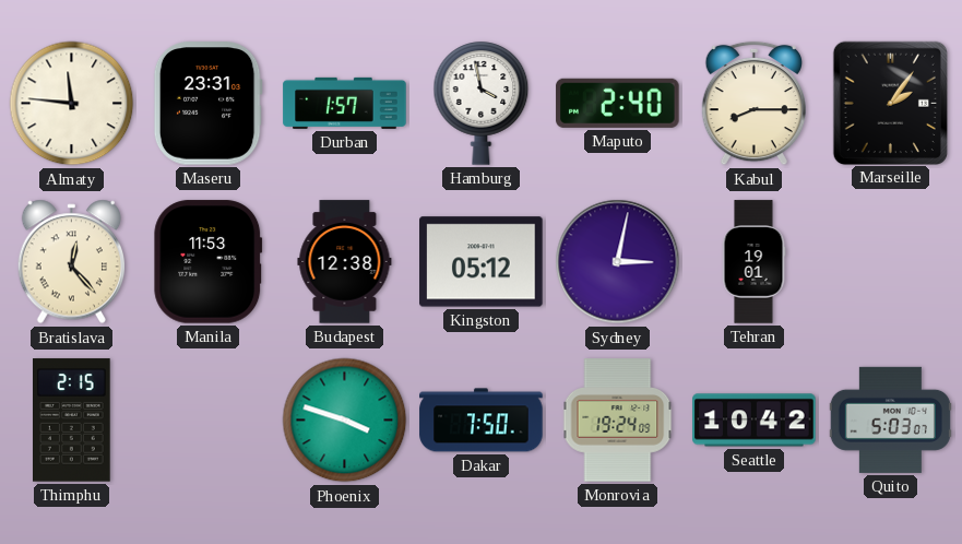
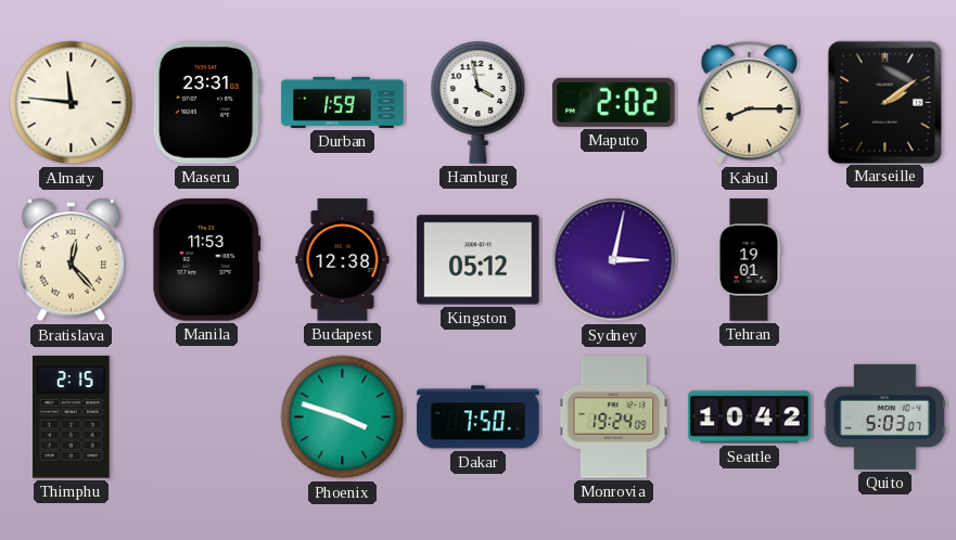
Durban: 1:57 -> 1:59
Maputo: 2:40 -> 2:02
Marseille: 2:06 -> 2:09
